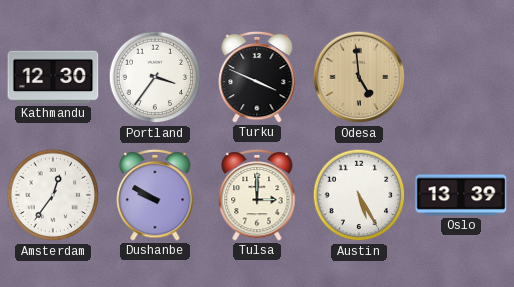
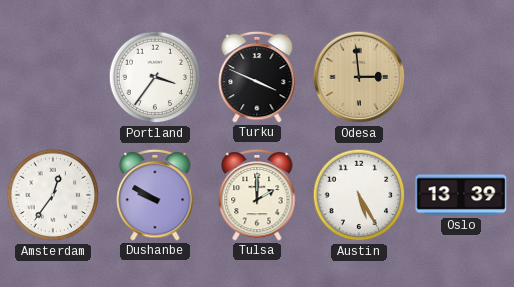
Kathmandu: 12:30 -> none
Odesa: 4:59 -> 2:59
Tulsa: 3:00 -> 2:00
